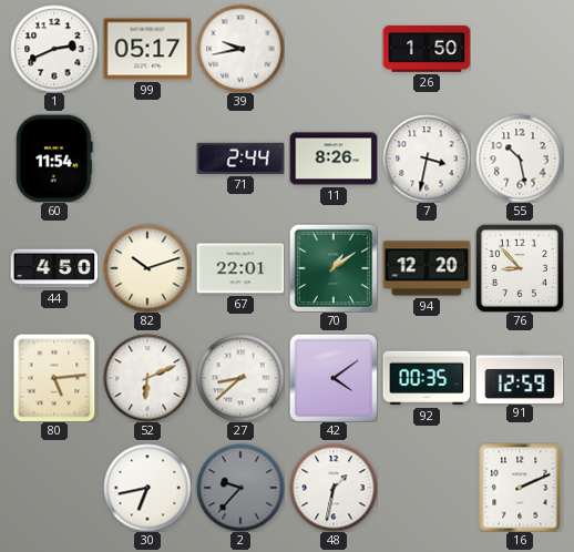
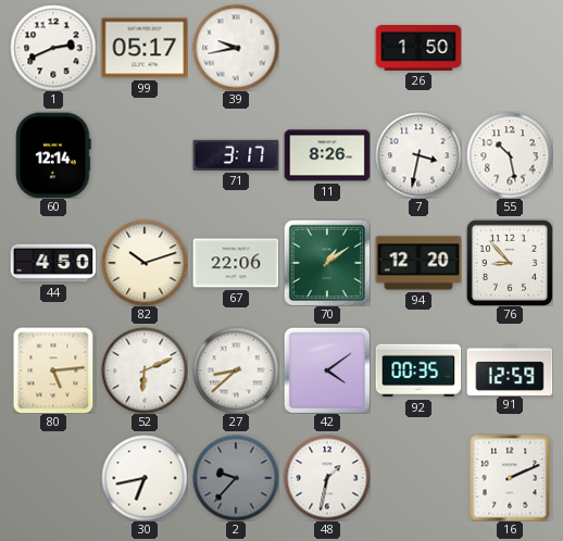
60: 11:54 -> 12:14
71: 2:44 -> 3:17
67: 22:01 -> 22:06
